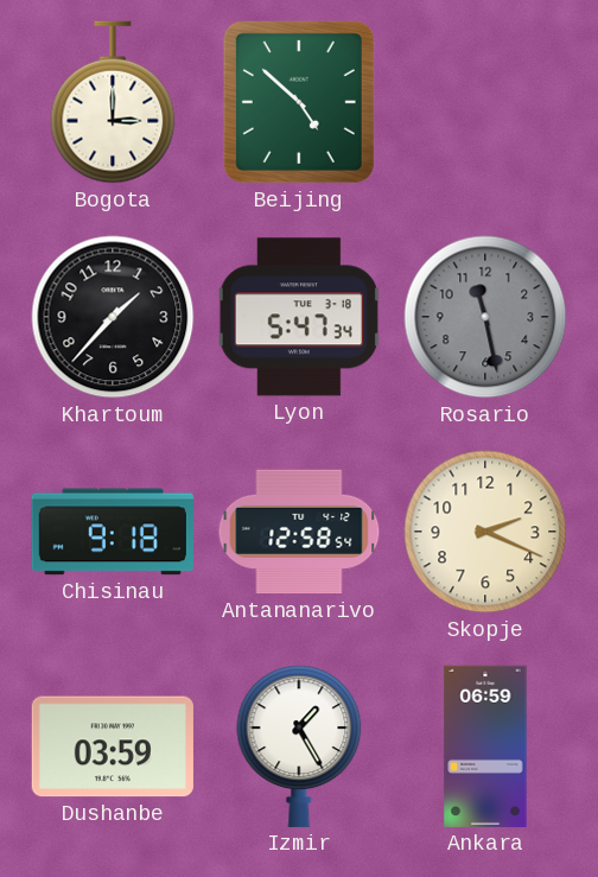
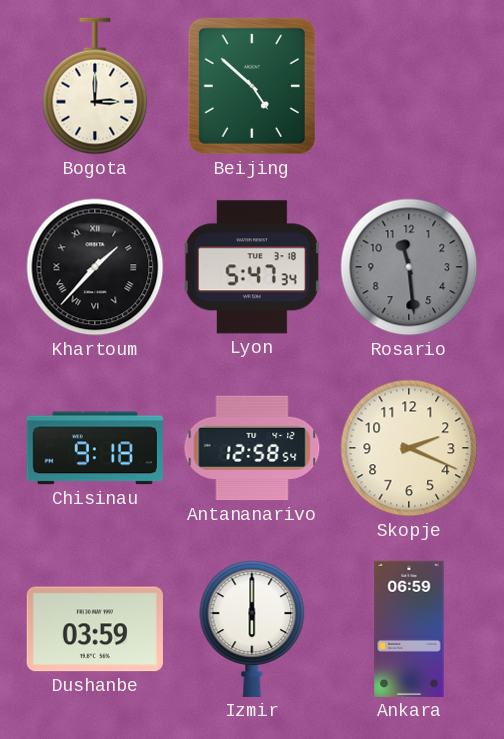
Khartoum numerals: Arabic -> Roman
Rosario: 11:28 -> 11:29
Izmir: 1:25 -> 6:00
